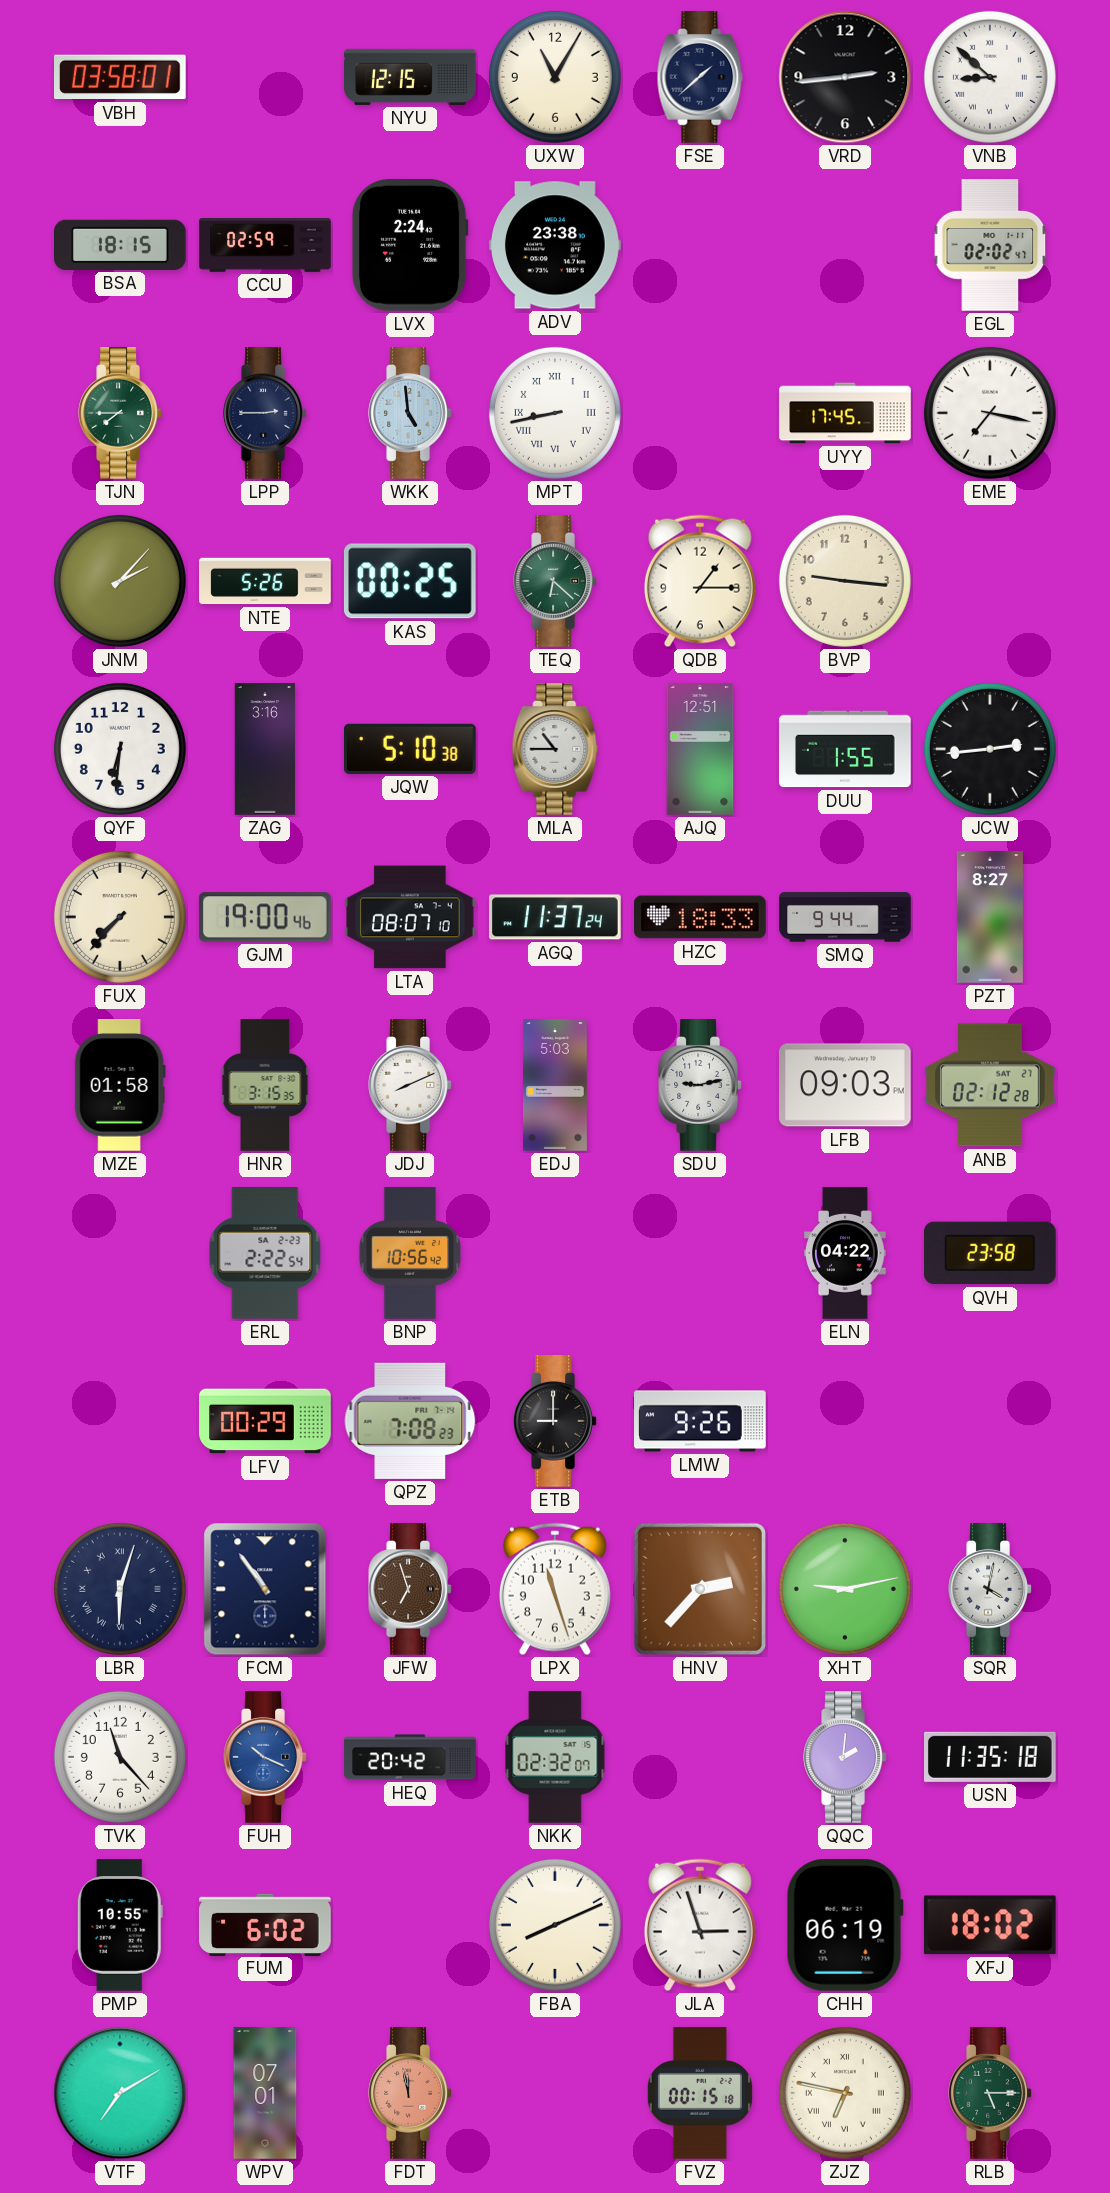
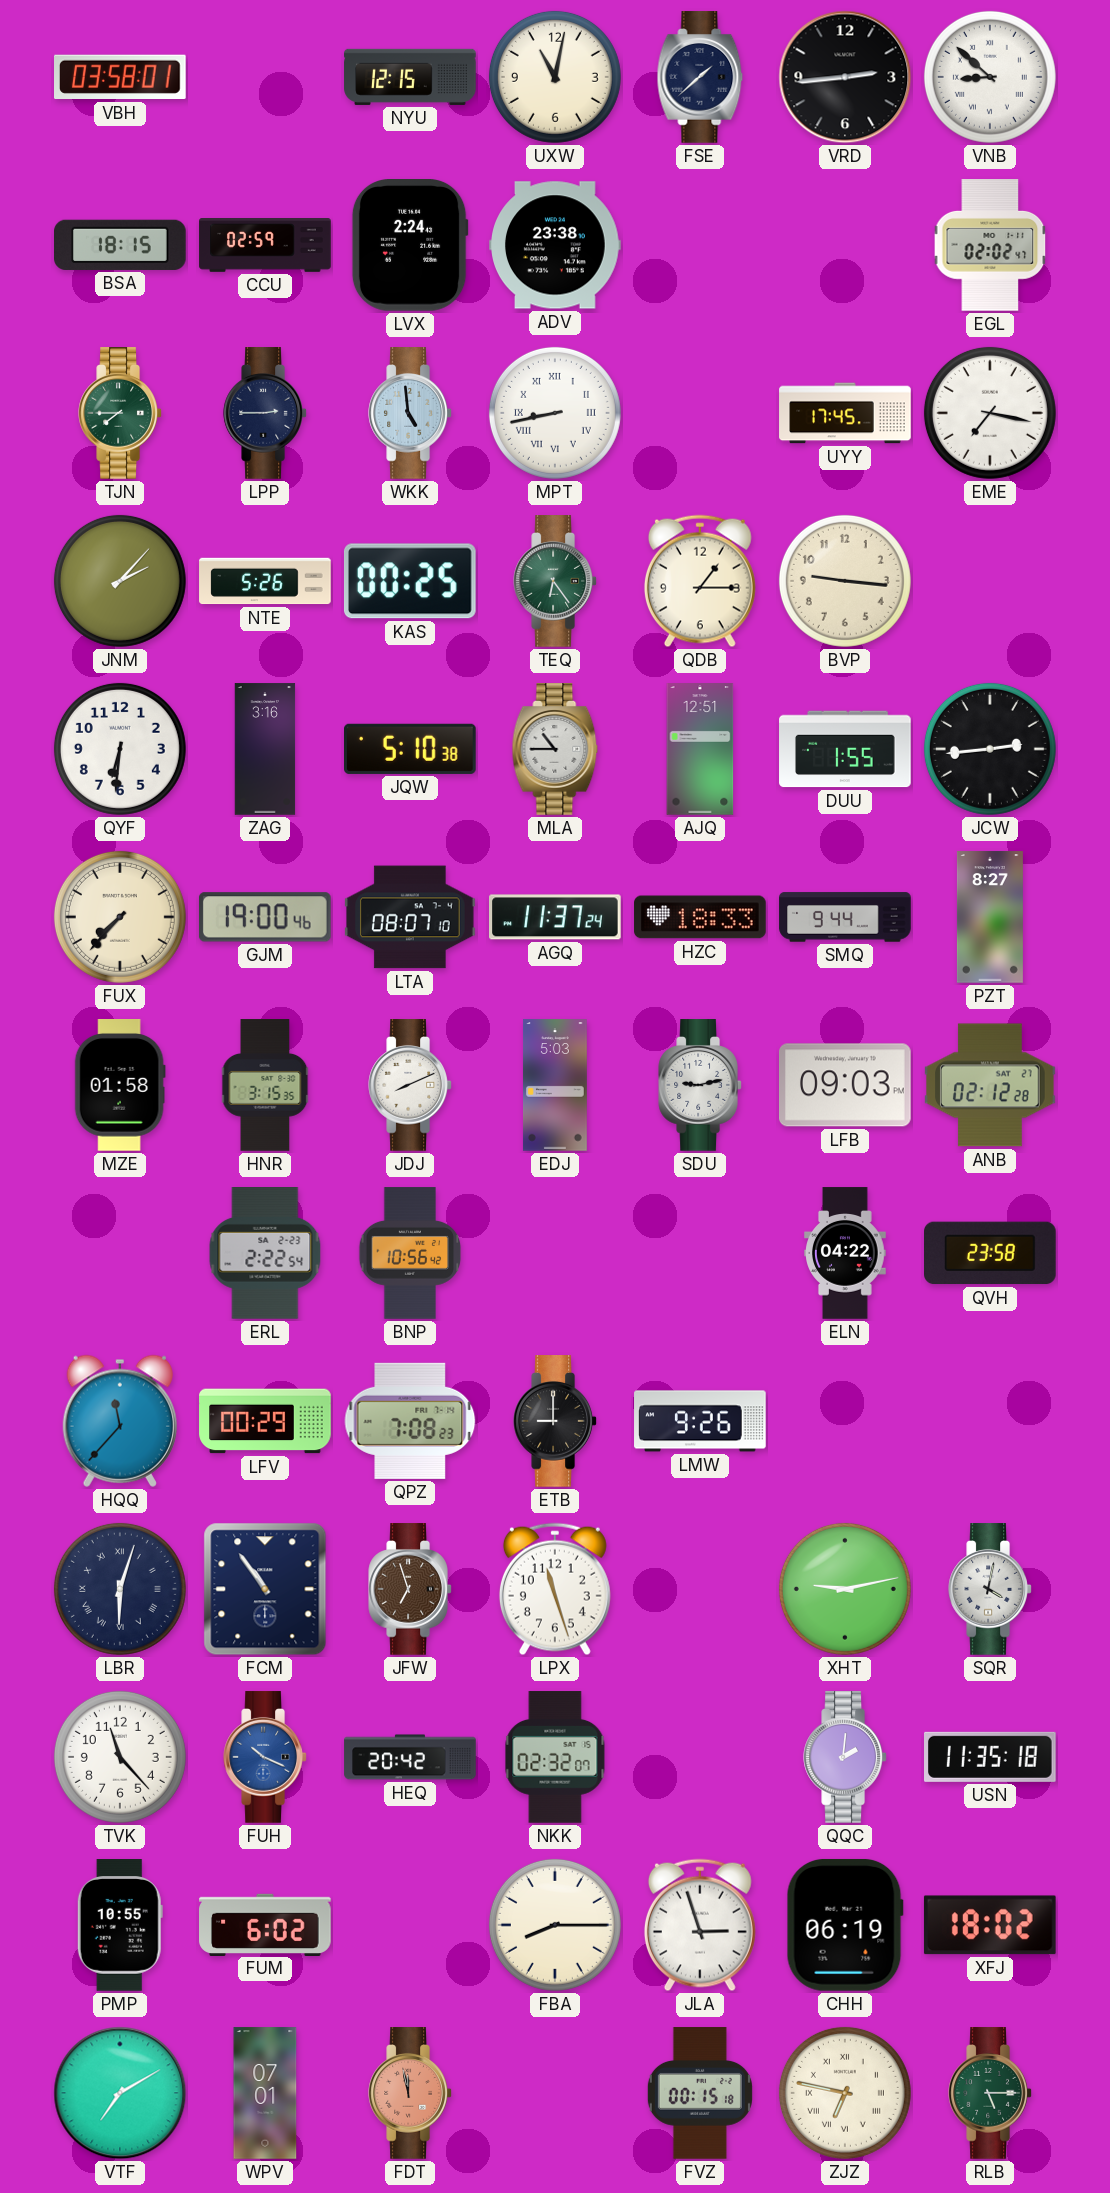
UXW: 11:05 -> 11:02
TEQ: 6:22 -> 6:24
HQQ: none -> 11:37
HNV: 2:37 -> none
FBA: 8:11 -> 8:15
